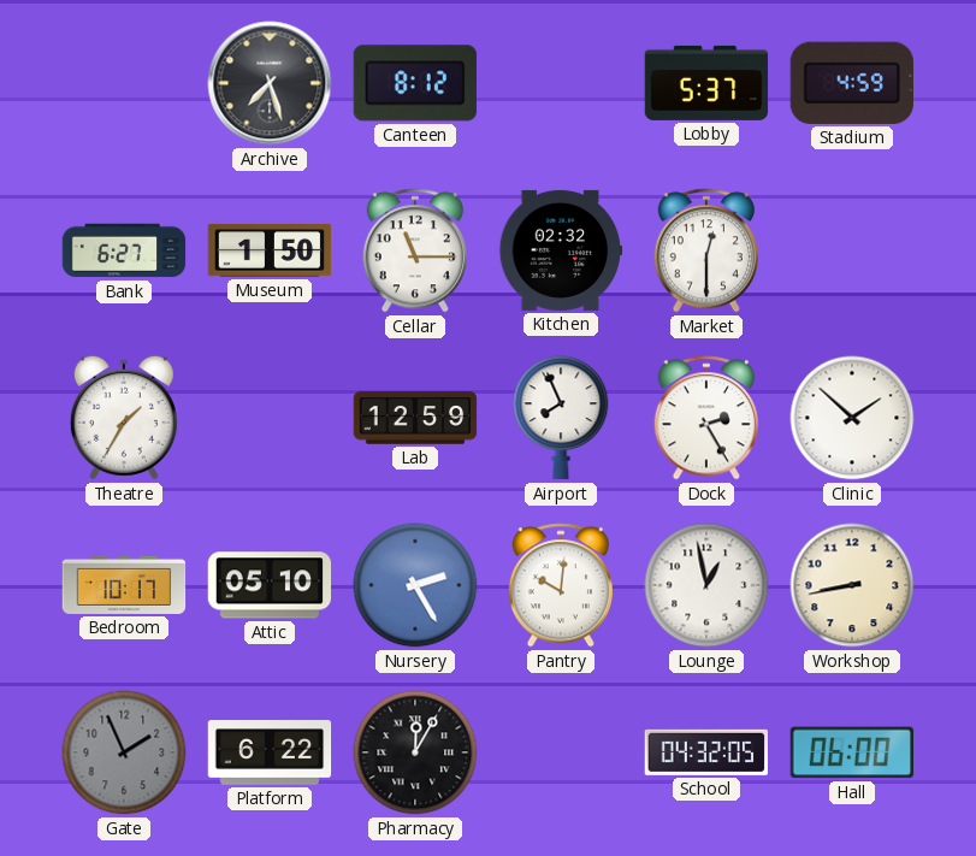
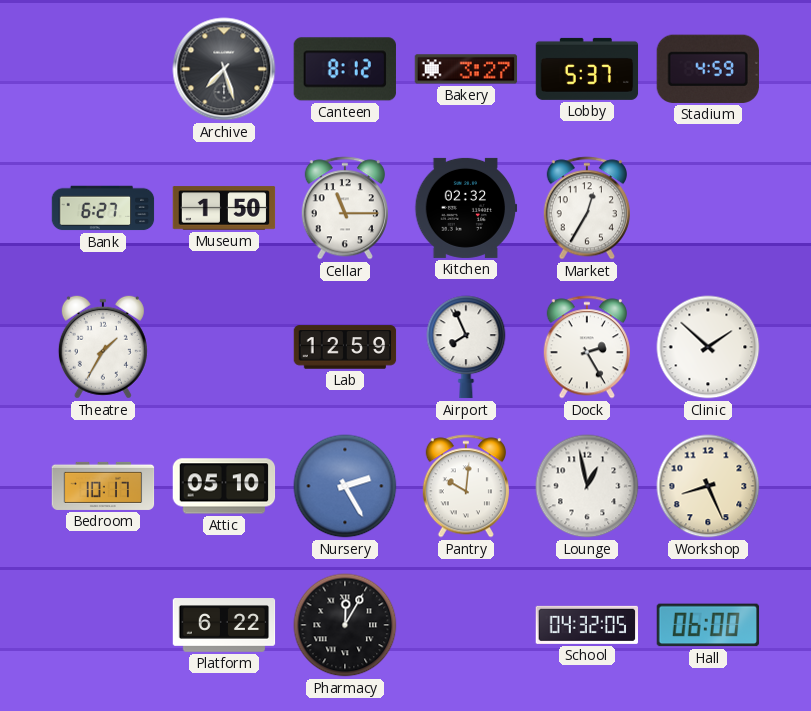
Bakery: none -> 3:27
Market: 12:30 -> 12:35
Workshop: 8:43 -> 8:26
Gate: 1:56 -> none
